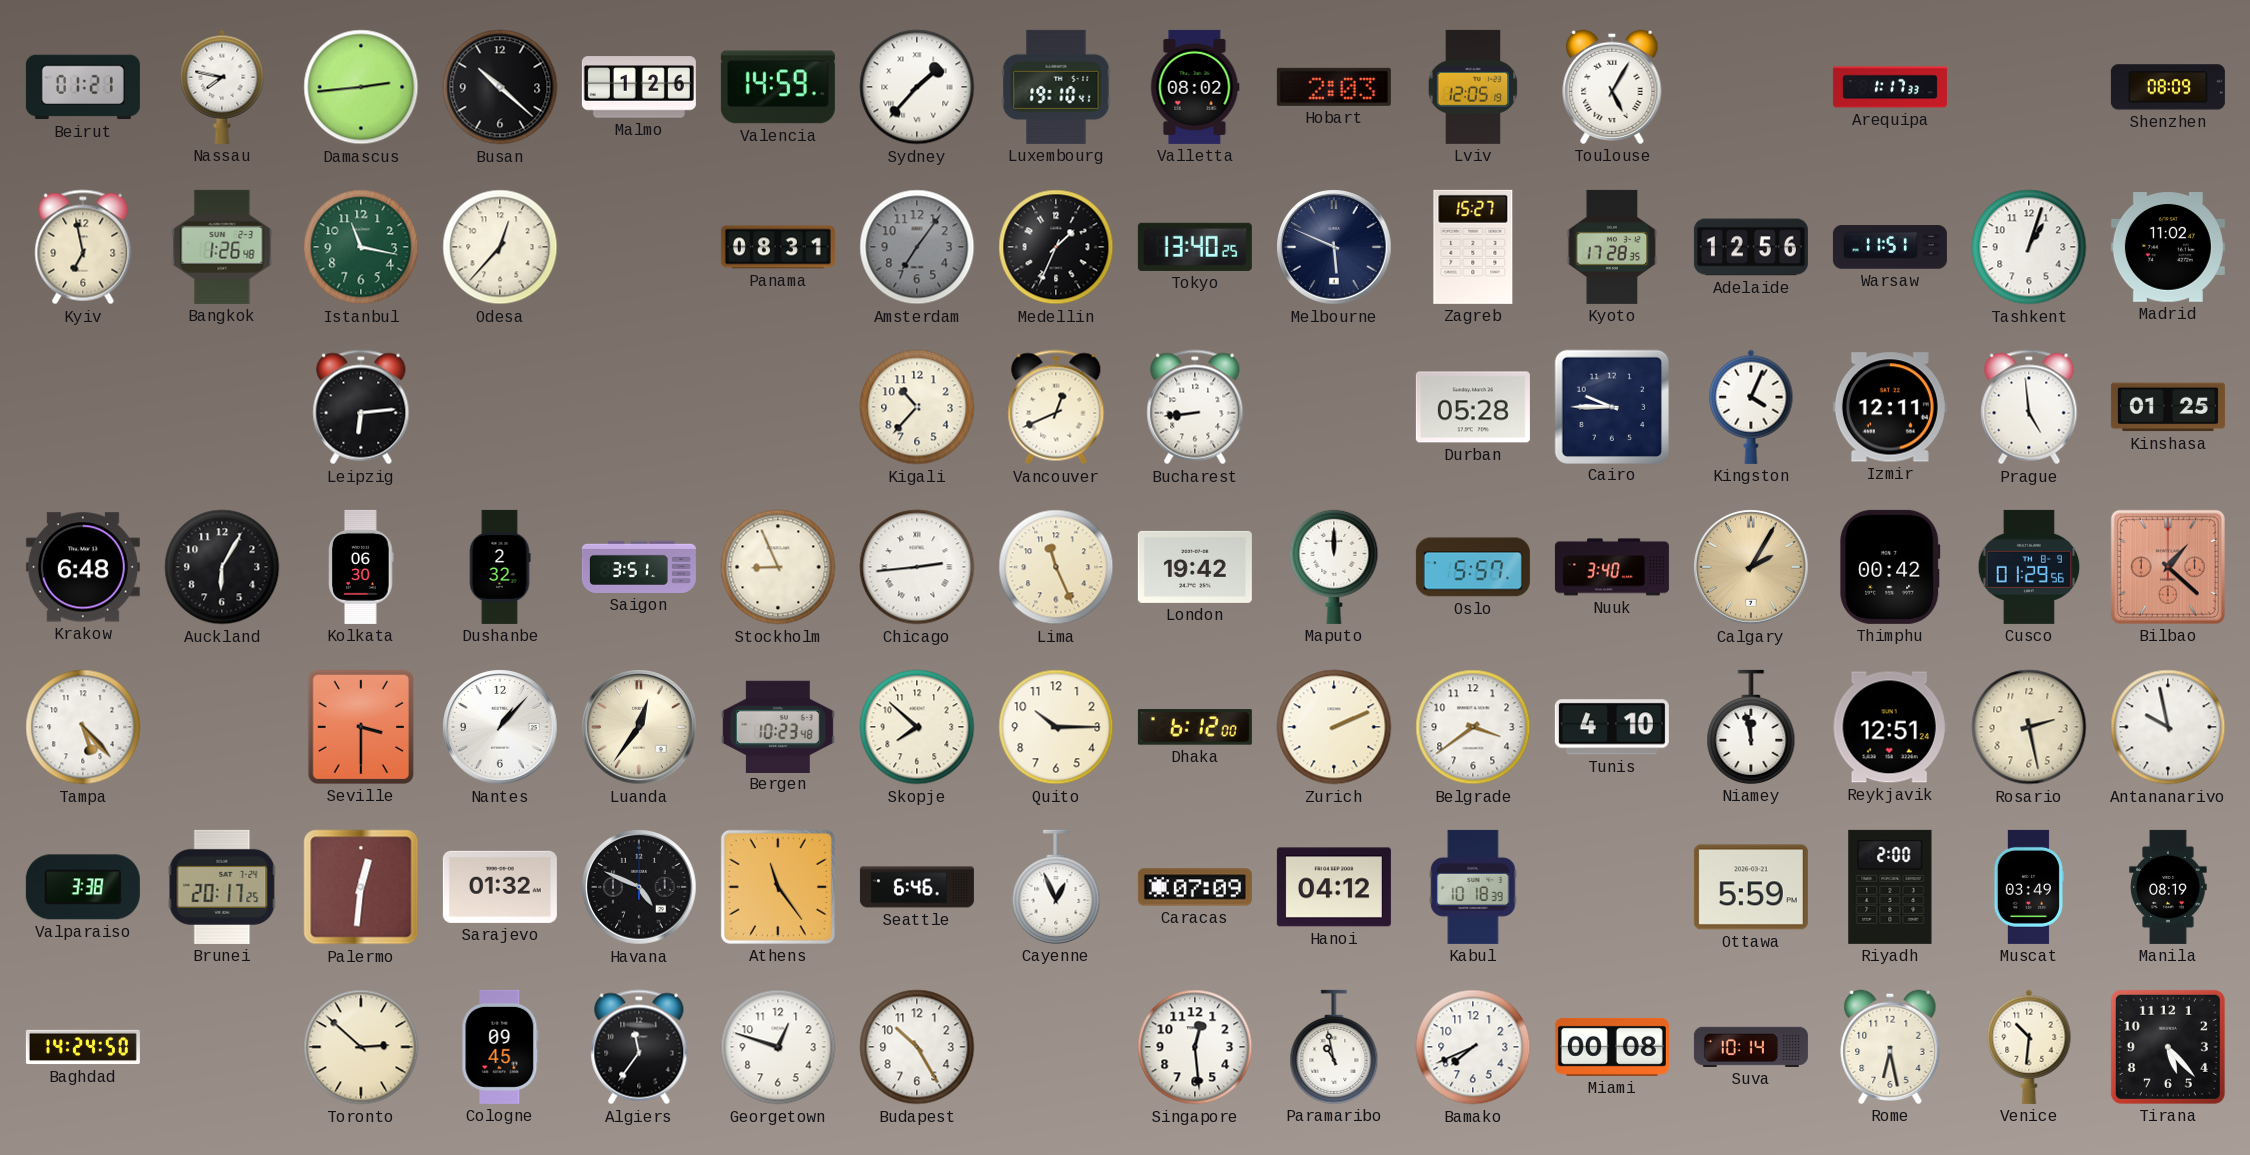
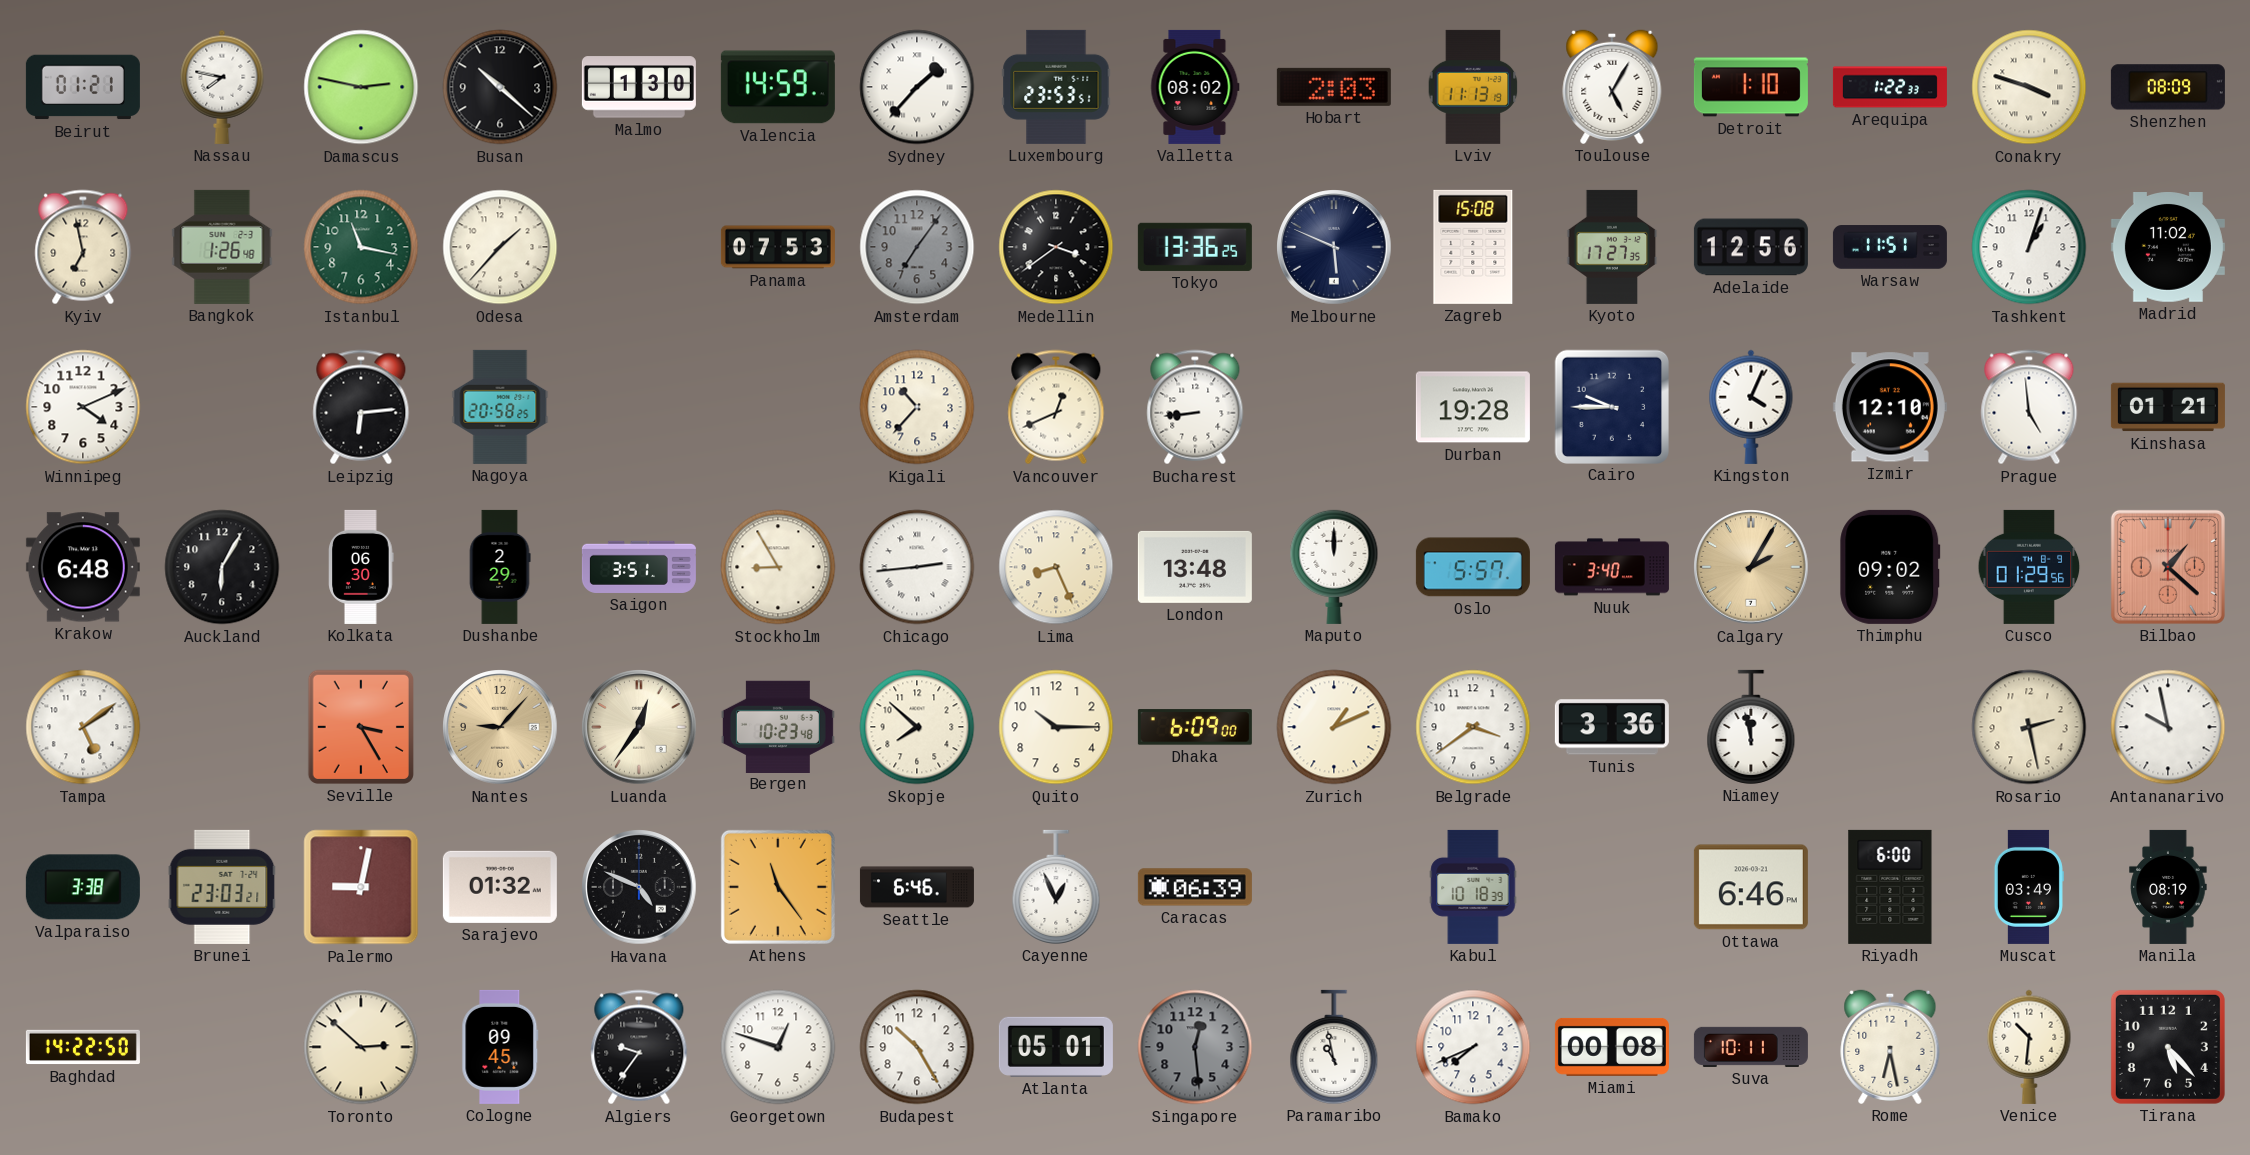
Damascus: 2:44 -> 2:47
Malmo: 1:26 -> 1:30
Luxembourg: 19:10 -> 23:53
Lviv: 12:05 -> 11:13
Detroit: none -> 1:10
Arequipa: 1:17 -> 1:22
Conakry: none -> 3:48
Odesa: 12:37 -> 1:37
Panama: 08:31 -> 07:53
Medellin: 1:34 -> 3:39
Tokyo: 13:40 -> 13:36
Zagreb: 15:27 -> 15:08
Kyoto: 17:28 -> 17:27
Winnipeg: none -> 4:11
Nagoya: none -> 20:58
Durban: 05:28 -> 19:28
Izmir: 12:11 -> 12:10
Kinshasa: 01:25 -> 01:21
Dushanbe: 2:32 -> 2:29
Stockholm: 8:56 -> 8:55
Lima: 11:26 -> 8:26
London: 19:42 -> 13:48
Thimphu: 00:42 -> 09:02
Tampa: 5:23 -> 5:09
Seville: 3:30 -> 3:25
Nantes: 1:07 -> 9:07
Nantes dial: white -> champagne
Dhaka: 6:12 -> 6:09
Zurich: 2:11 -> 1:11
Tunis: 4:10 -> 3:36
Reykjavik: 12:51 -> none
Brunei: 20:17 -> 23:03
Palermo: 12:31 -> 9:02
Caracas: 07:09 -> 06:39
Hanoi: 04:12 -> none
Ottawa: 5:59 -> 6:46
Riyadh: 2:00 -> 6:00
Baghdad: 14:24 -> 14:22
Algiers: 11:36 -> 9:36
Atlanta: none -> 05:01
Singapore dial: white -> grey
Suva: 10:14 -> 10:11
